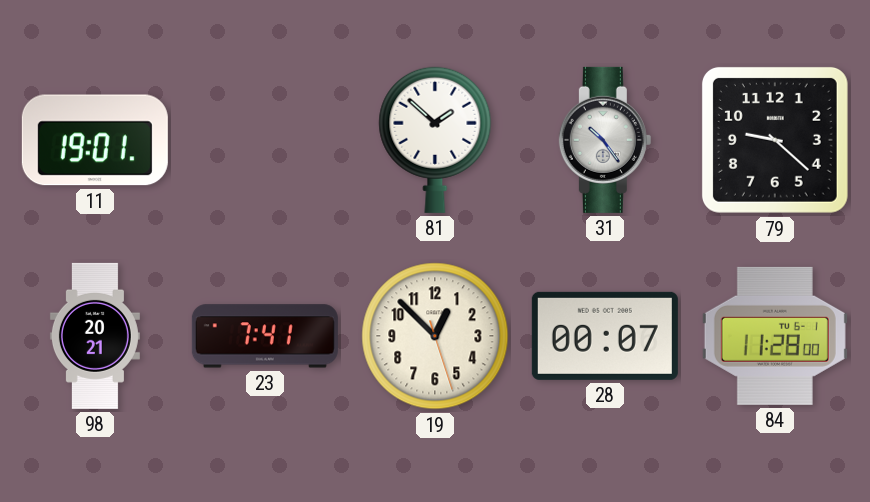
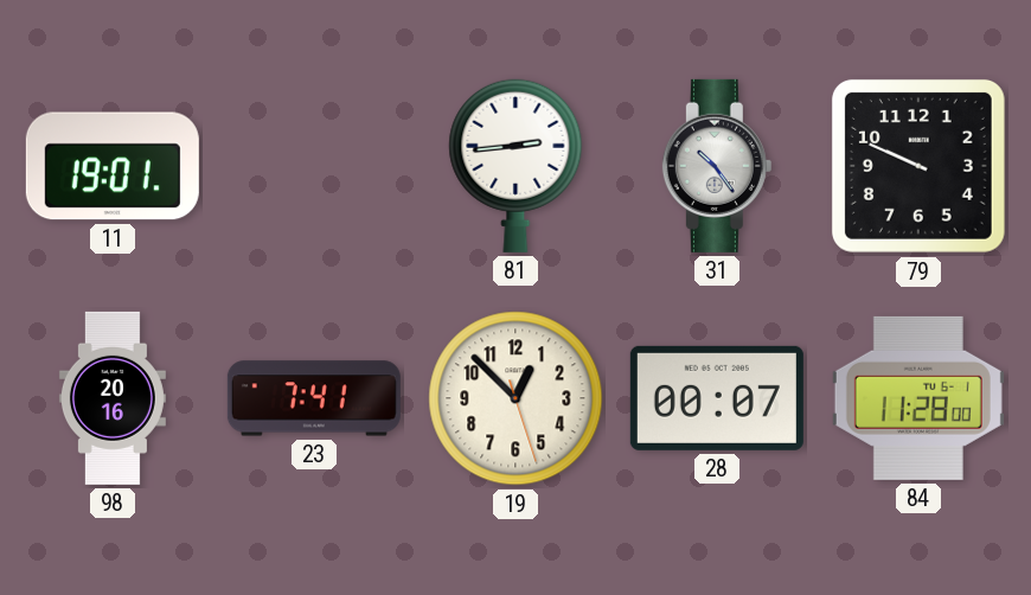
81: 1:52 -> 2:44
79: 9:22 -> 9:49
98: 20:21 -> 20:16
